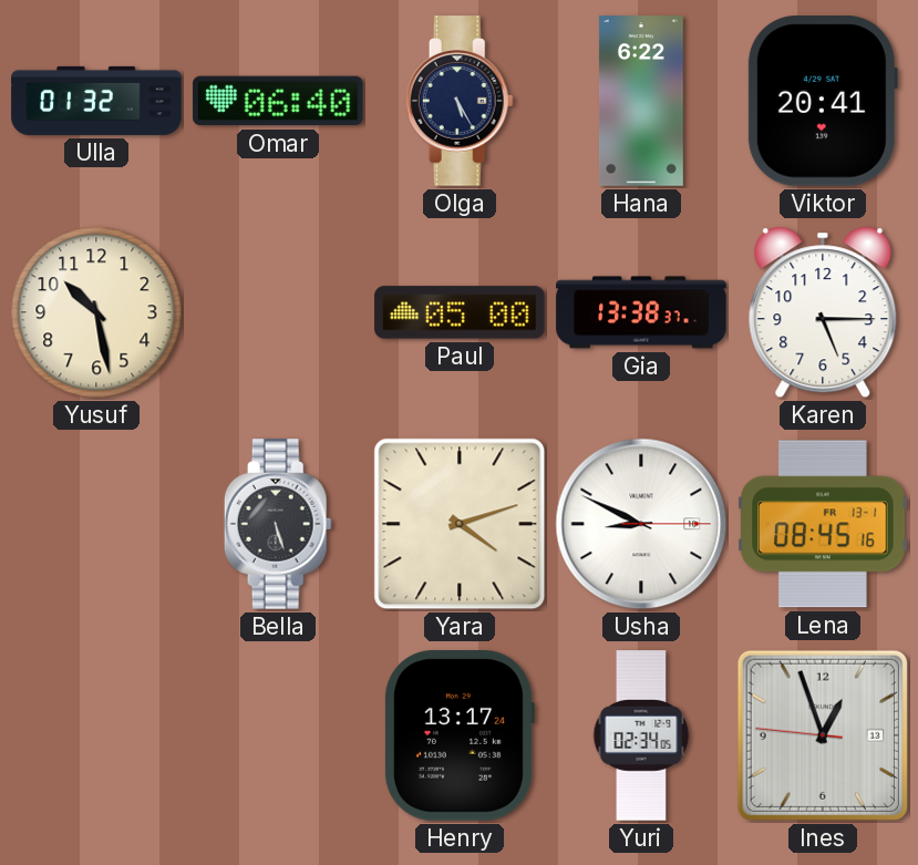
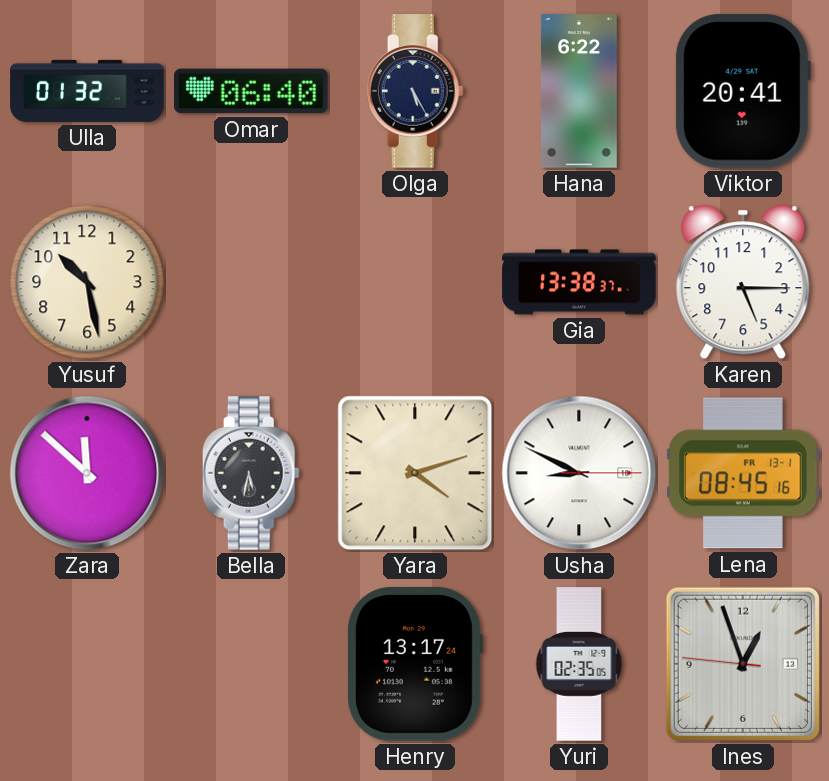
Paul: 05:00 -> none
Zara: none -> 11:52
Bella: 5:27 -> 5:32
Yuri: 02:34 -> 02:35
